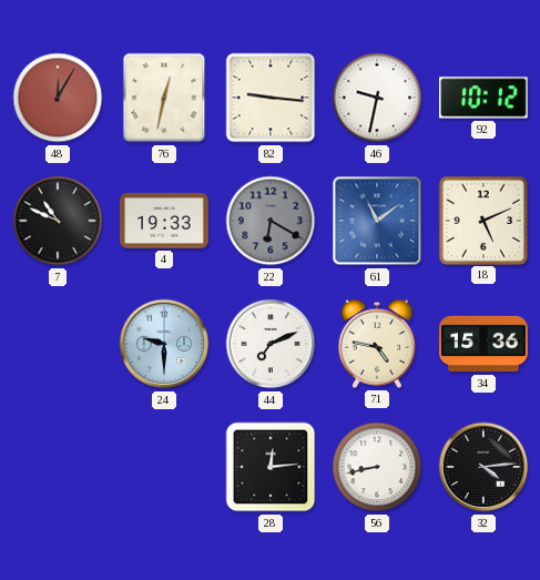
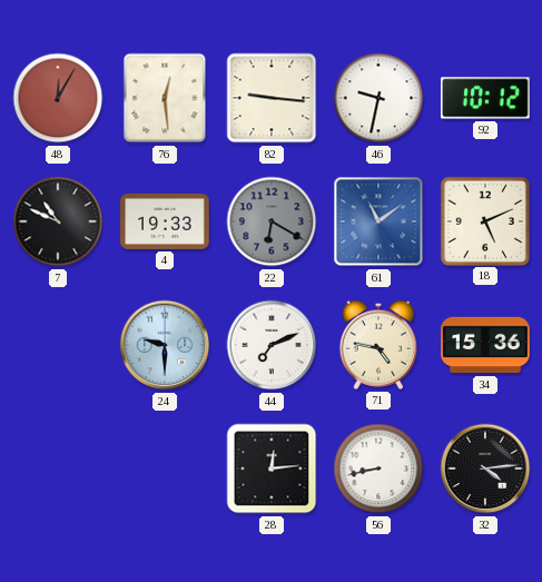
76: 12:32 -> 12:29
